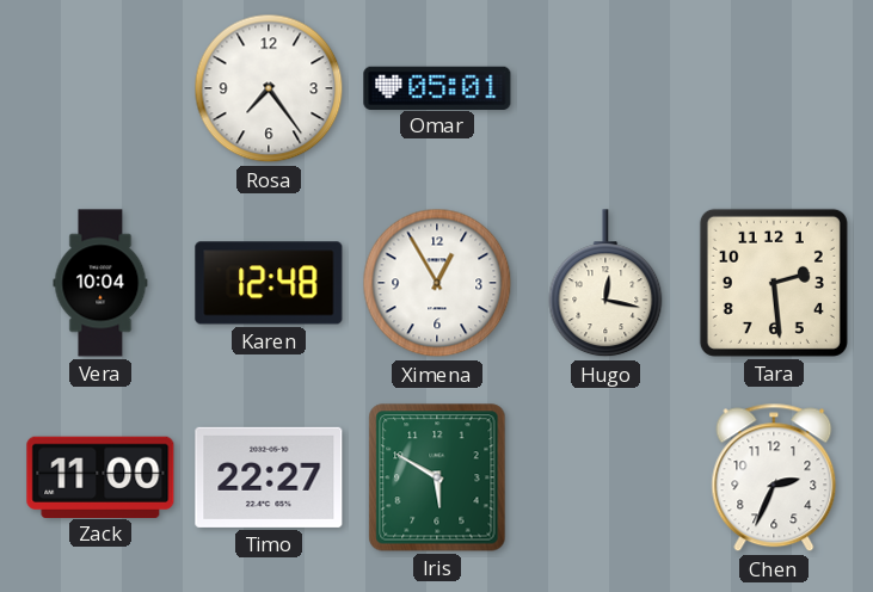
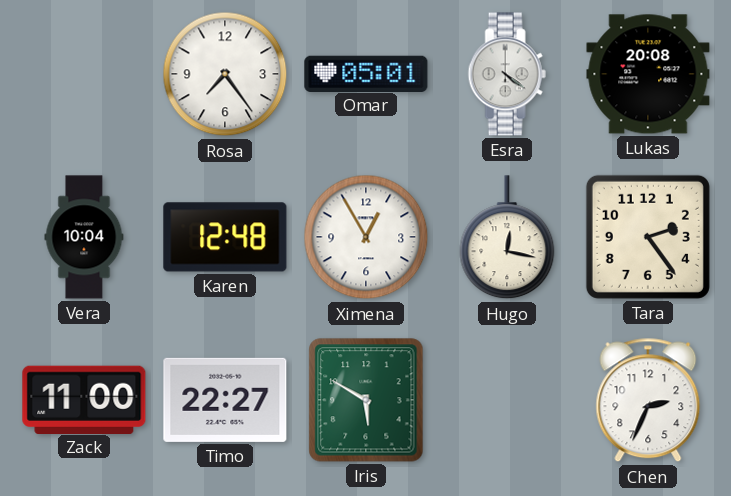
Esra: none -> 4:21
Lukas: none -> 20:08
Tara: 2:29 -> 2:24
